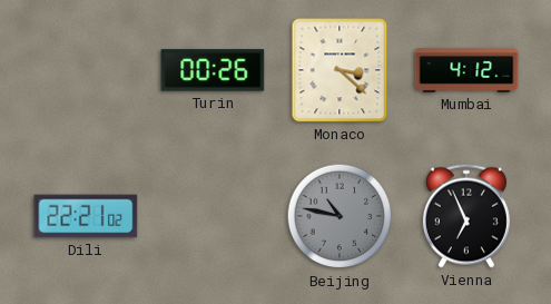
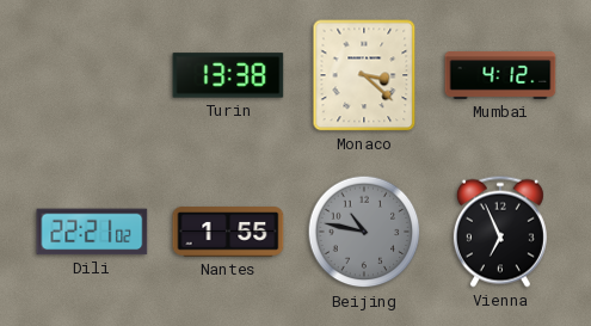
Turin: 00:26 -> 13:38
Nantes: none -> 1:55
